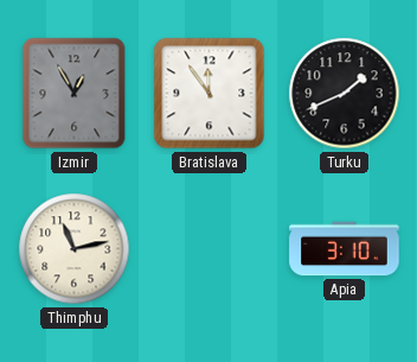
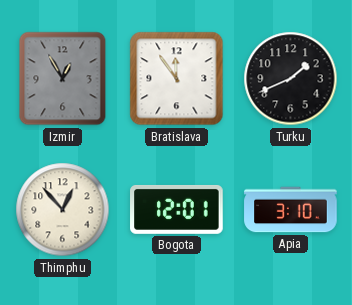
Thimphu: 11:13 -> 12:53
Bogota: none -> 12:01
